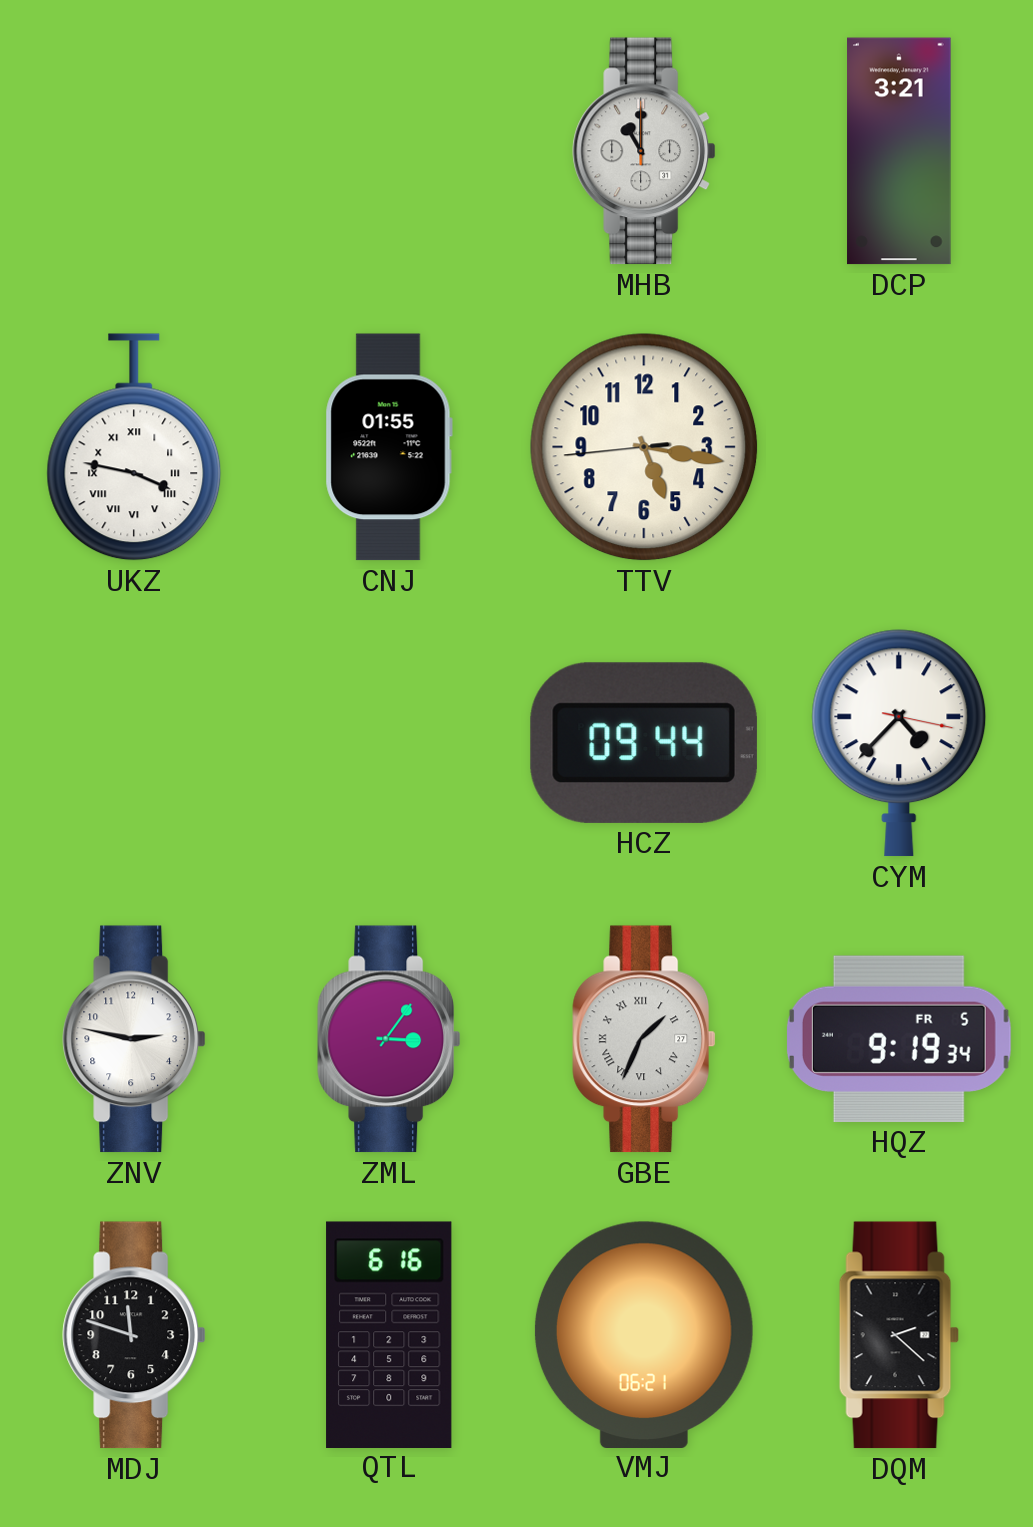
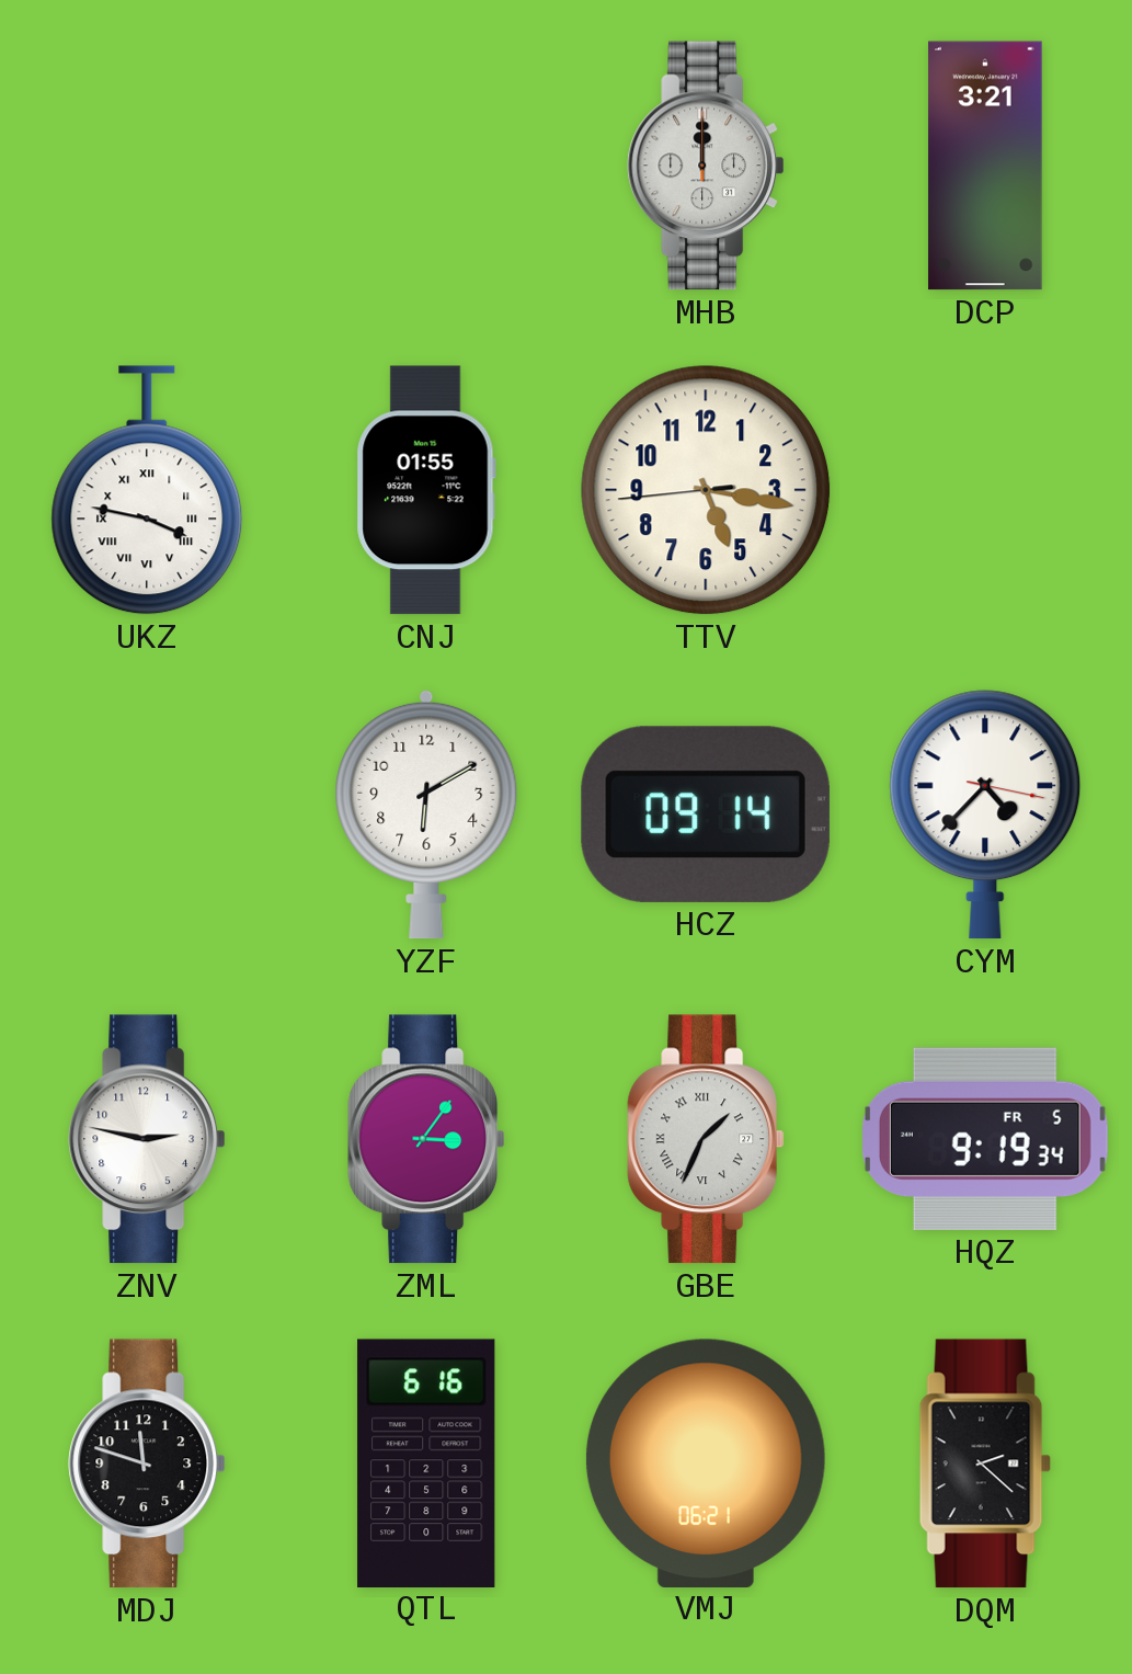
MHB: 11:00 -> 12:00
YZF: none -> 6:10
HCZ: 09:44 -> 09:14
